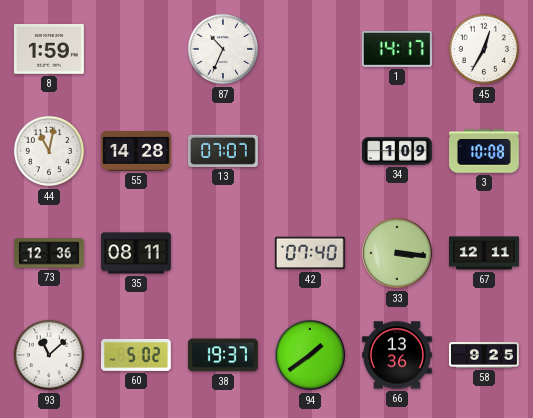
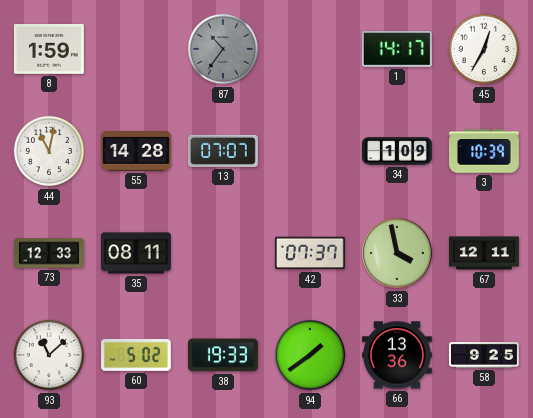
87: 10:34 -> 10:36
87 dial: white -> grey
3: 10:08 -> 10:39
73: 12:36 -> 12:33
42: 07:40 -> 07:37
33: 3:16 -> 3:58
38: 19:37 -> 19:33
